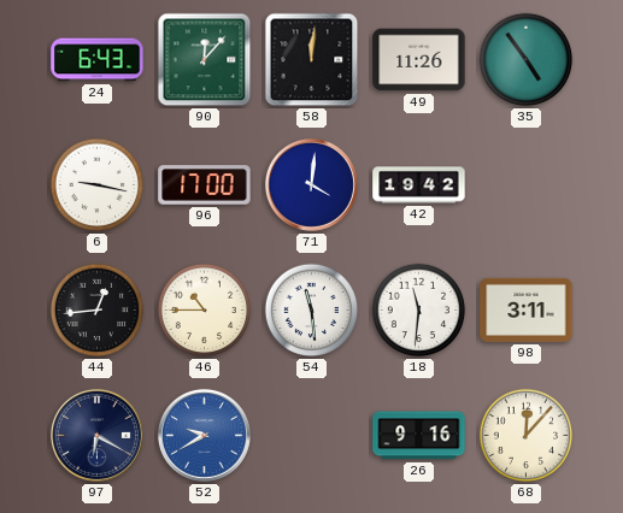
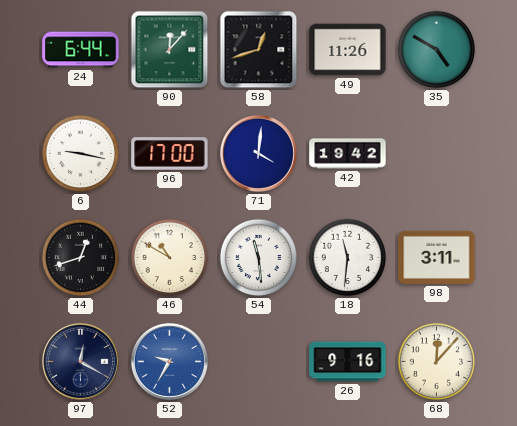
24: 6:43 -> 6:44
58: 12:01 -> 12:42
35: 4:54 -> 4:50
44: 12:44 -> 12:42
46: 10:45 -> 10:50
97: 6:20 -> 12:20
52: 9:40 -> 9:35
